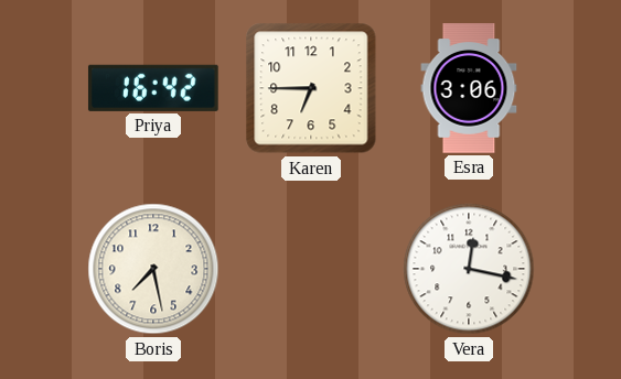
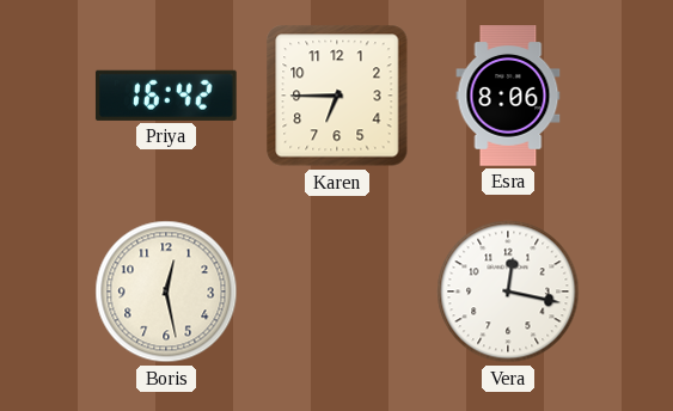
Esra: 3:06 -> 8:06
Boris: 7:28 -> 12:28
